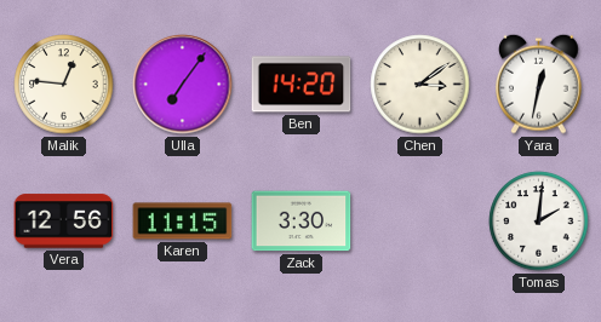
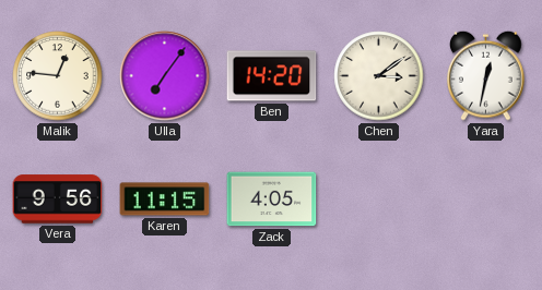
Vera: 12:56 -> 9:56
Zack: 3:30 -> 4:05
Tomas: 2:01 -> none
